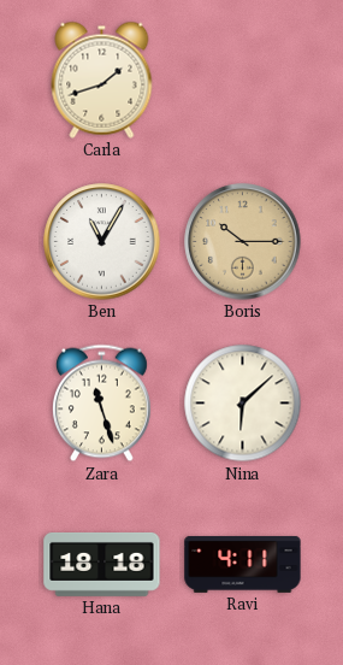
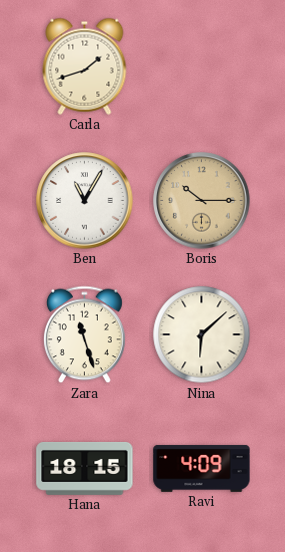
Hana: 18:18 -> 18:15
Ravi: 4:11 -> 4:09
